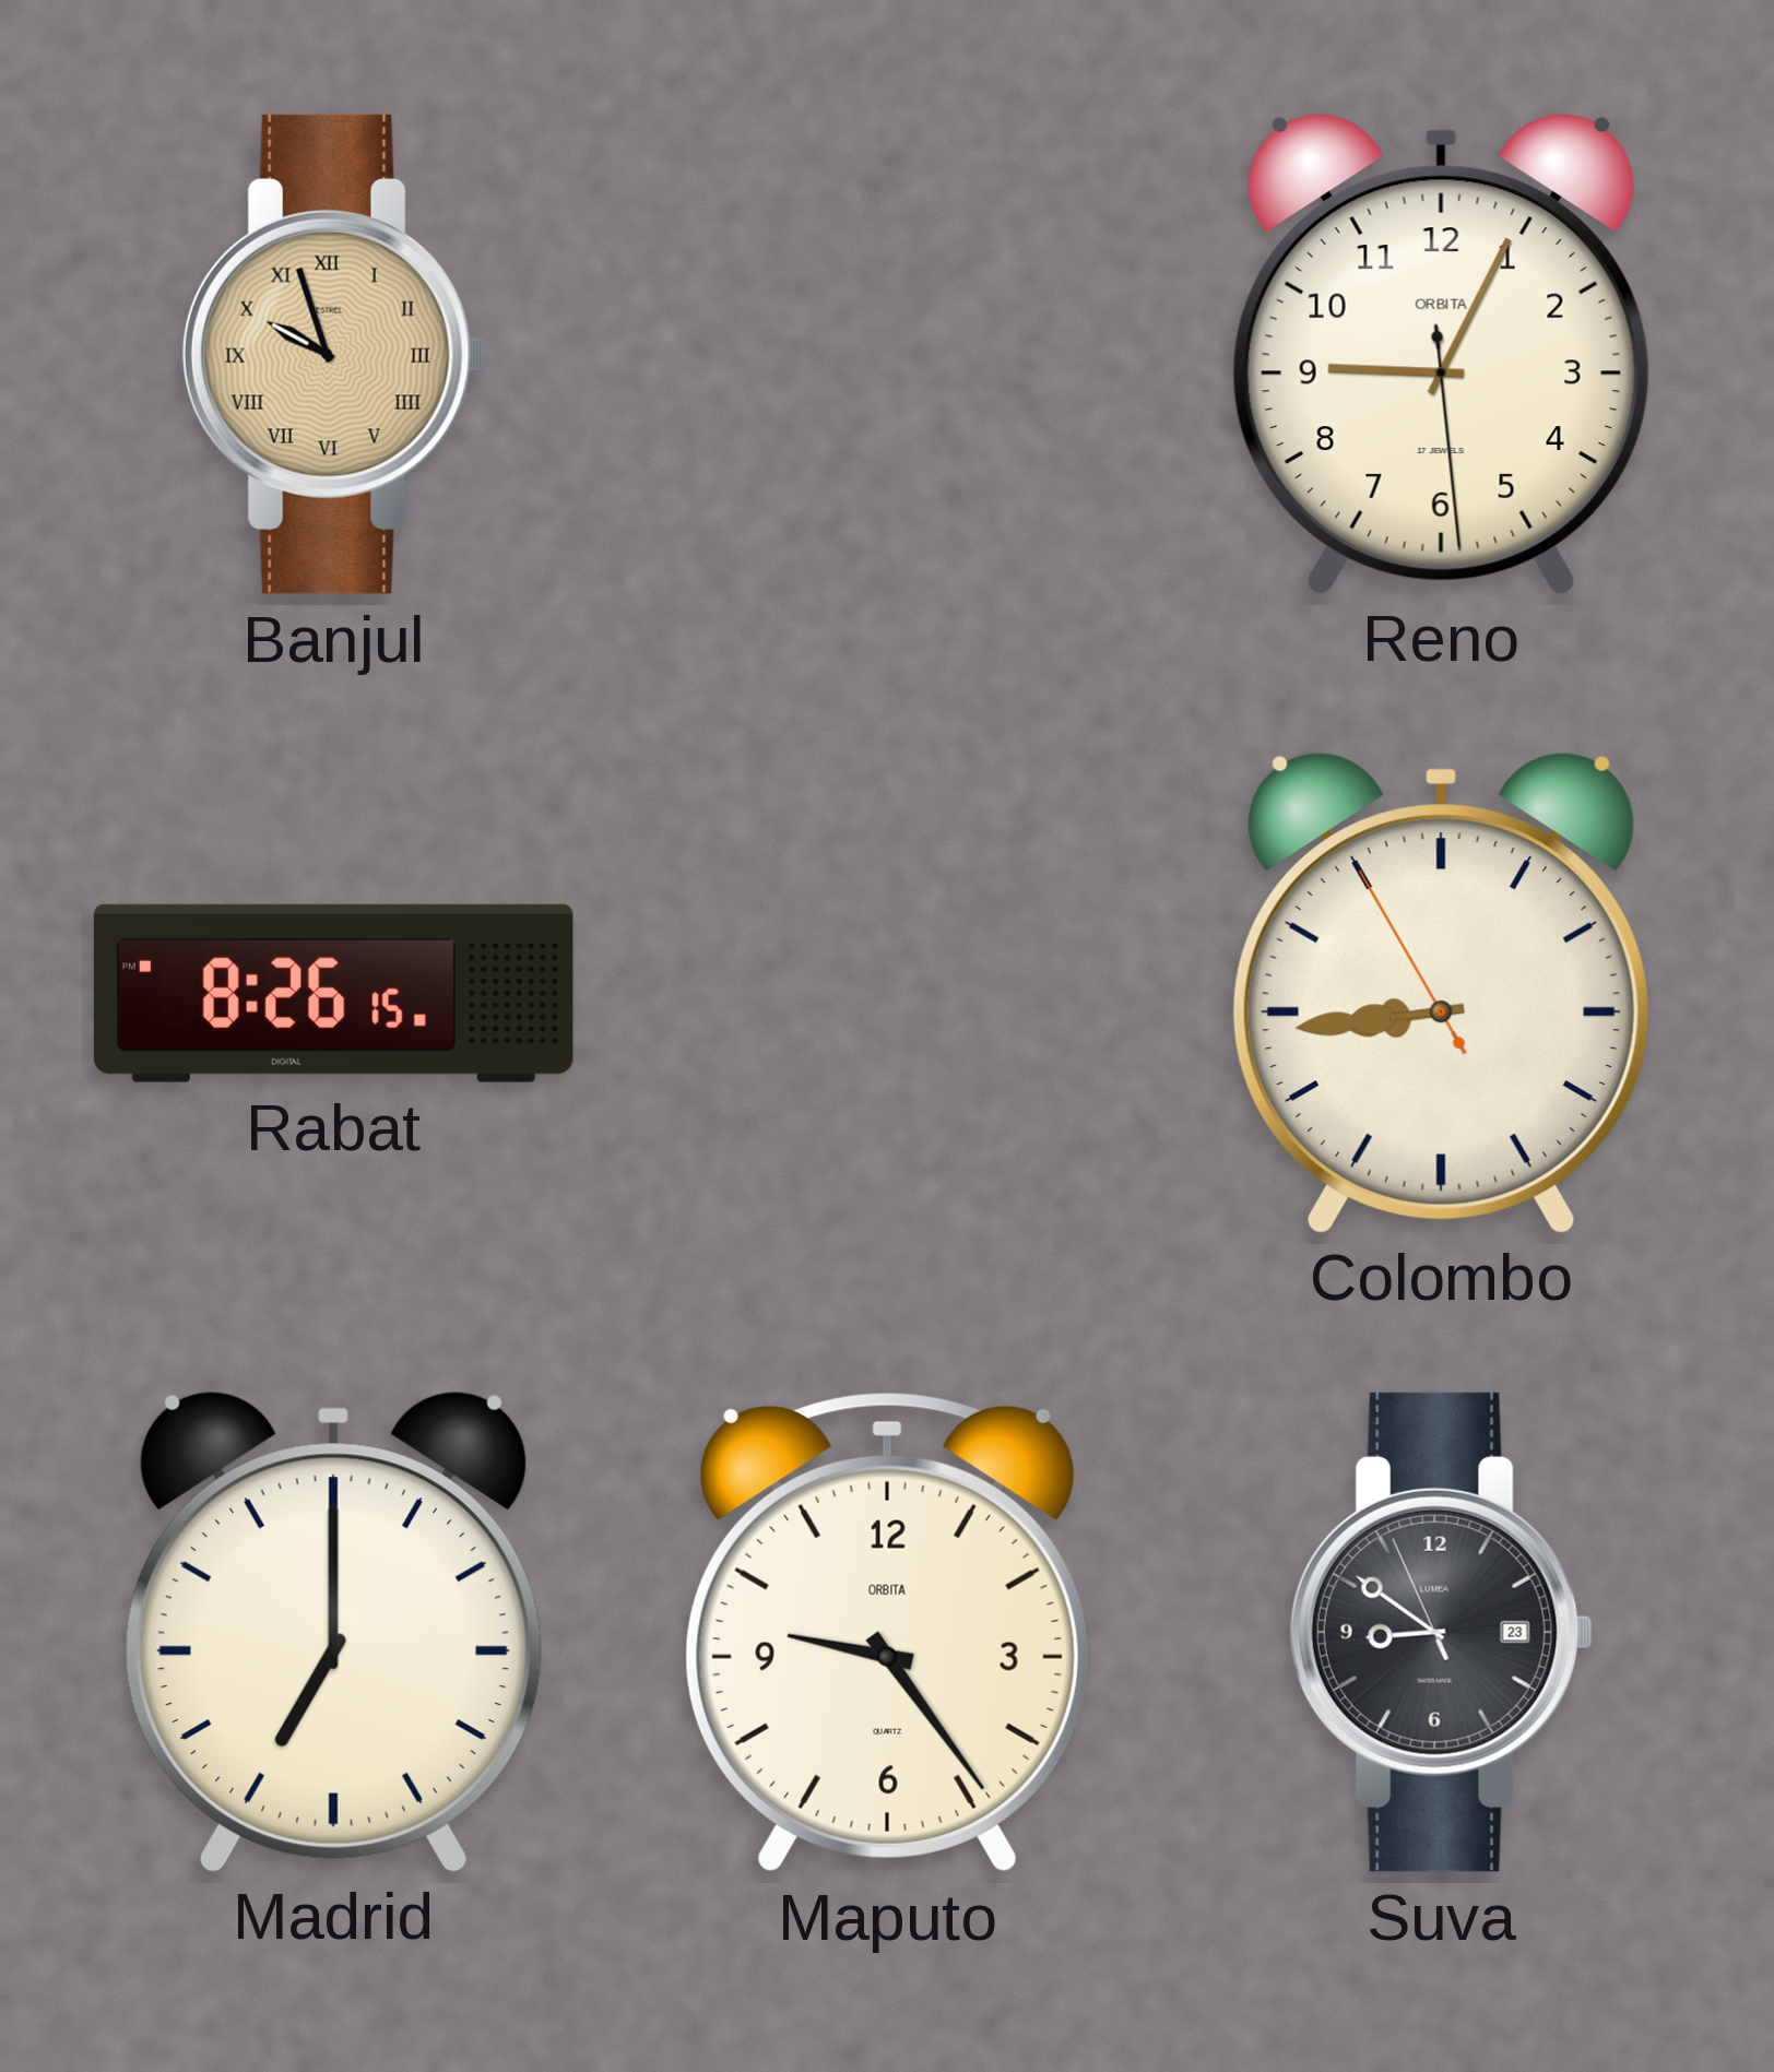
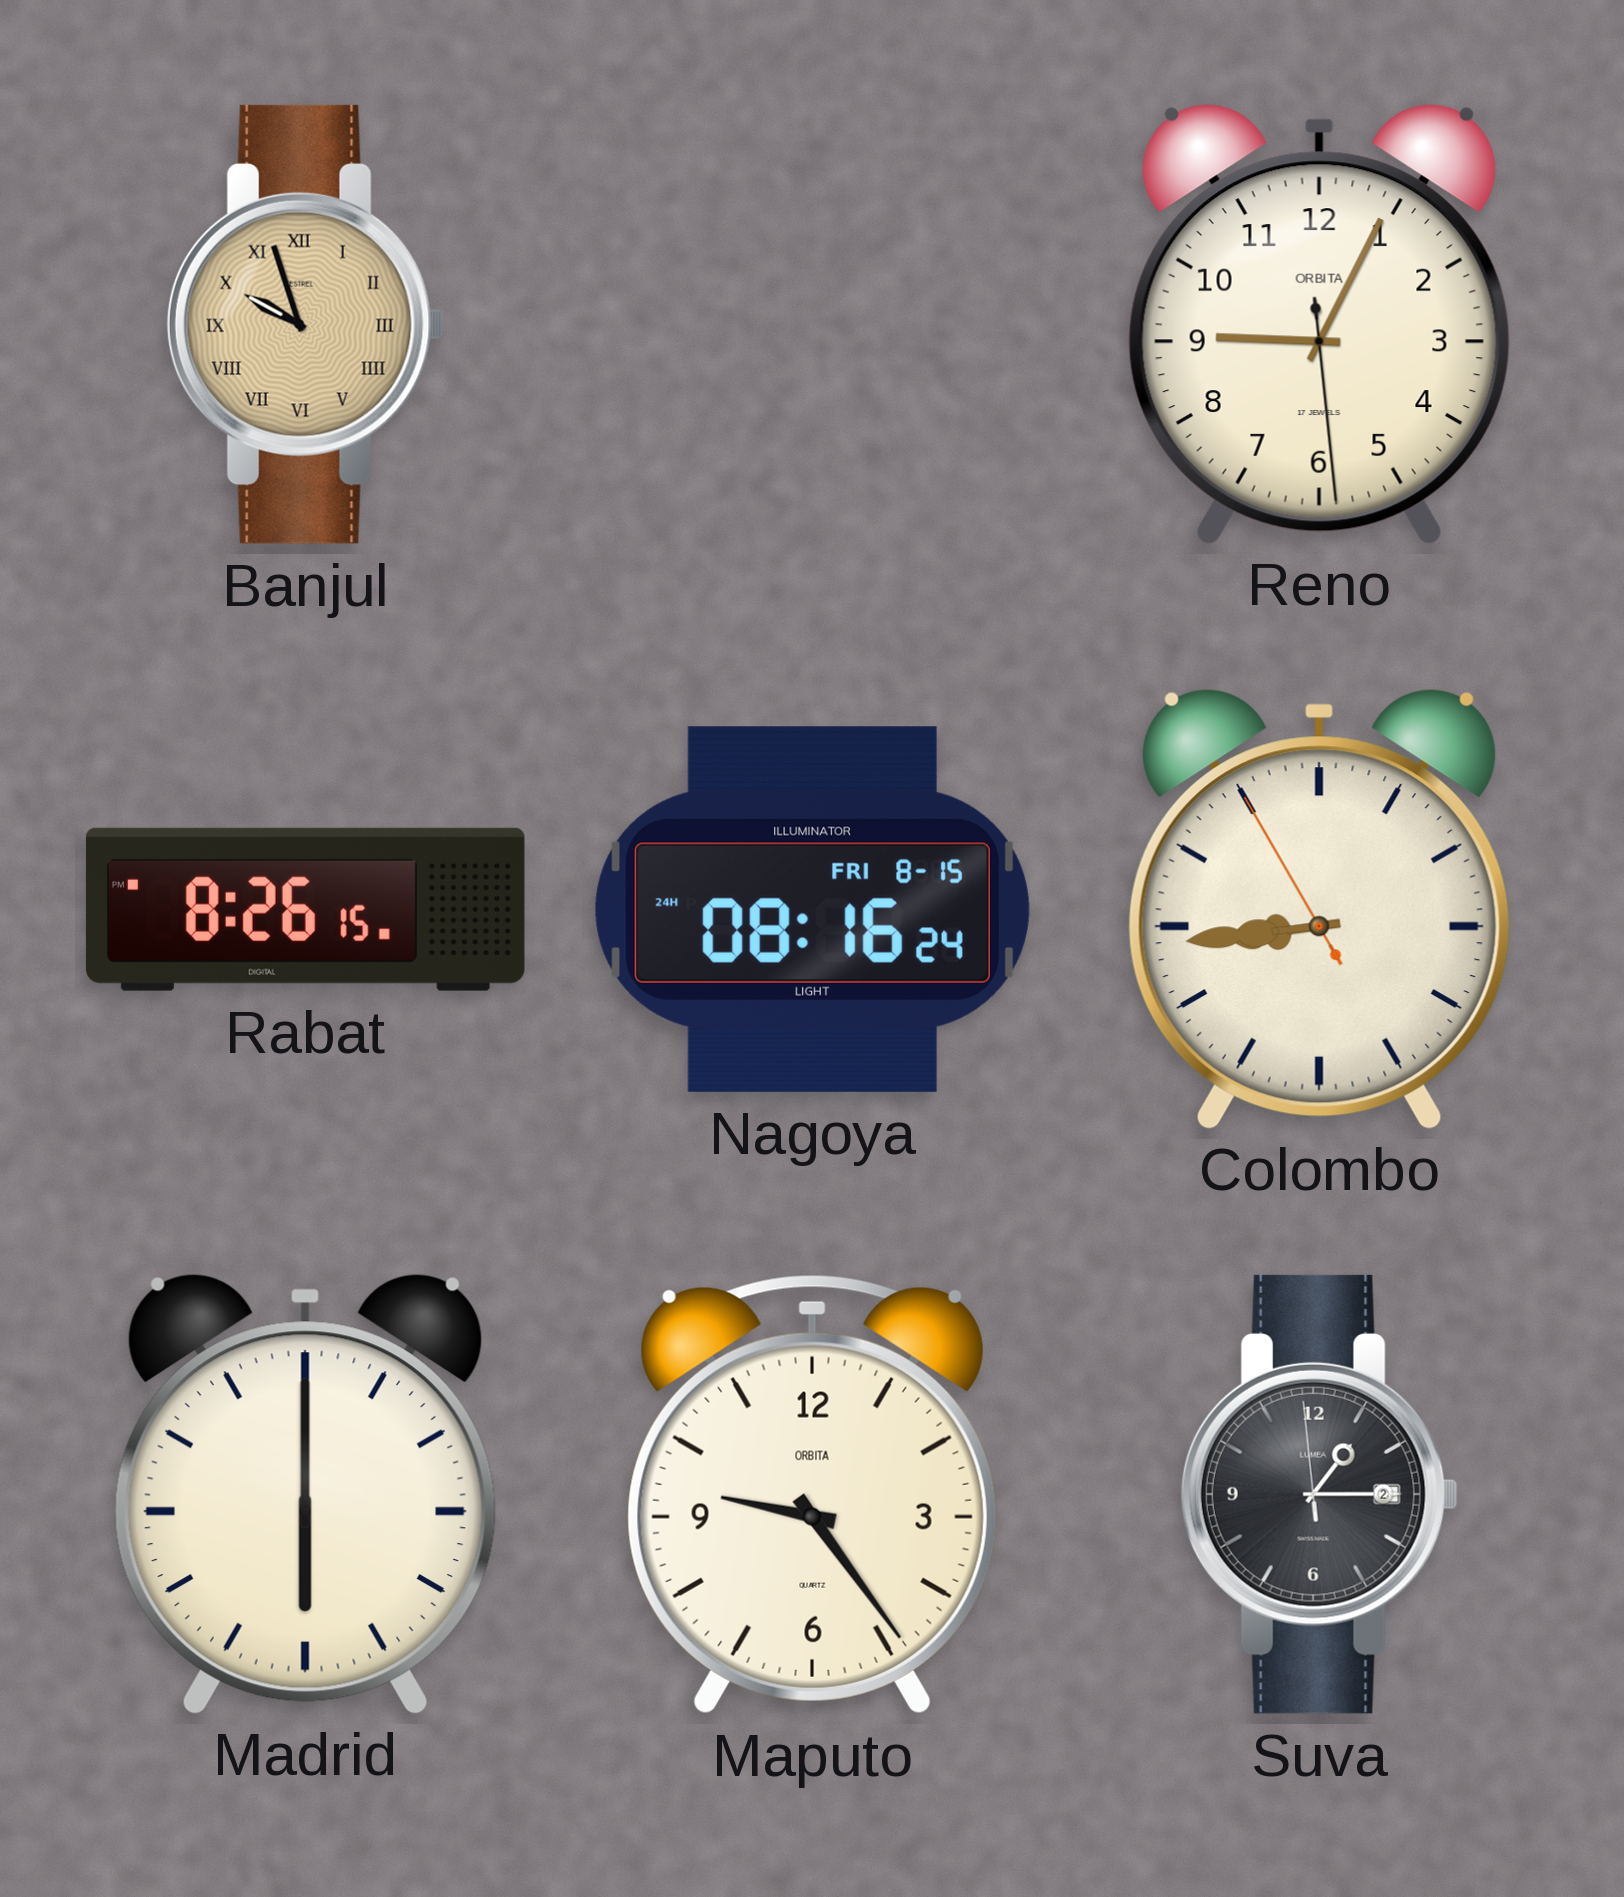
Nagoya: none -> 08:16
Madrid: 7:00 -> 6:00
Suva: 8:50 -> 1:14
